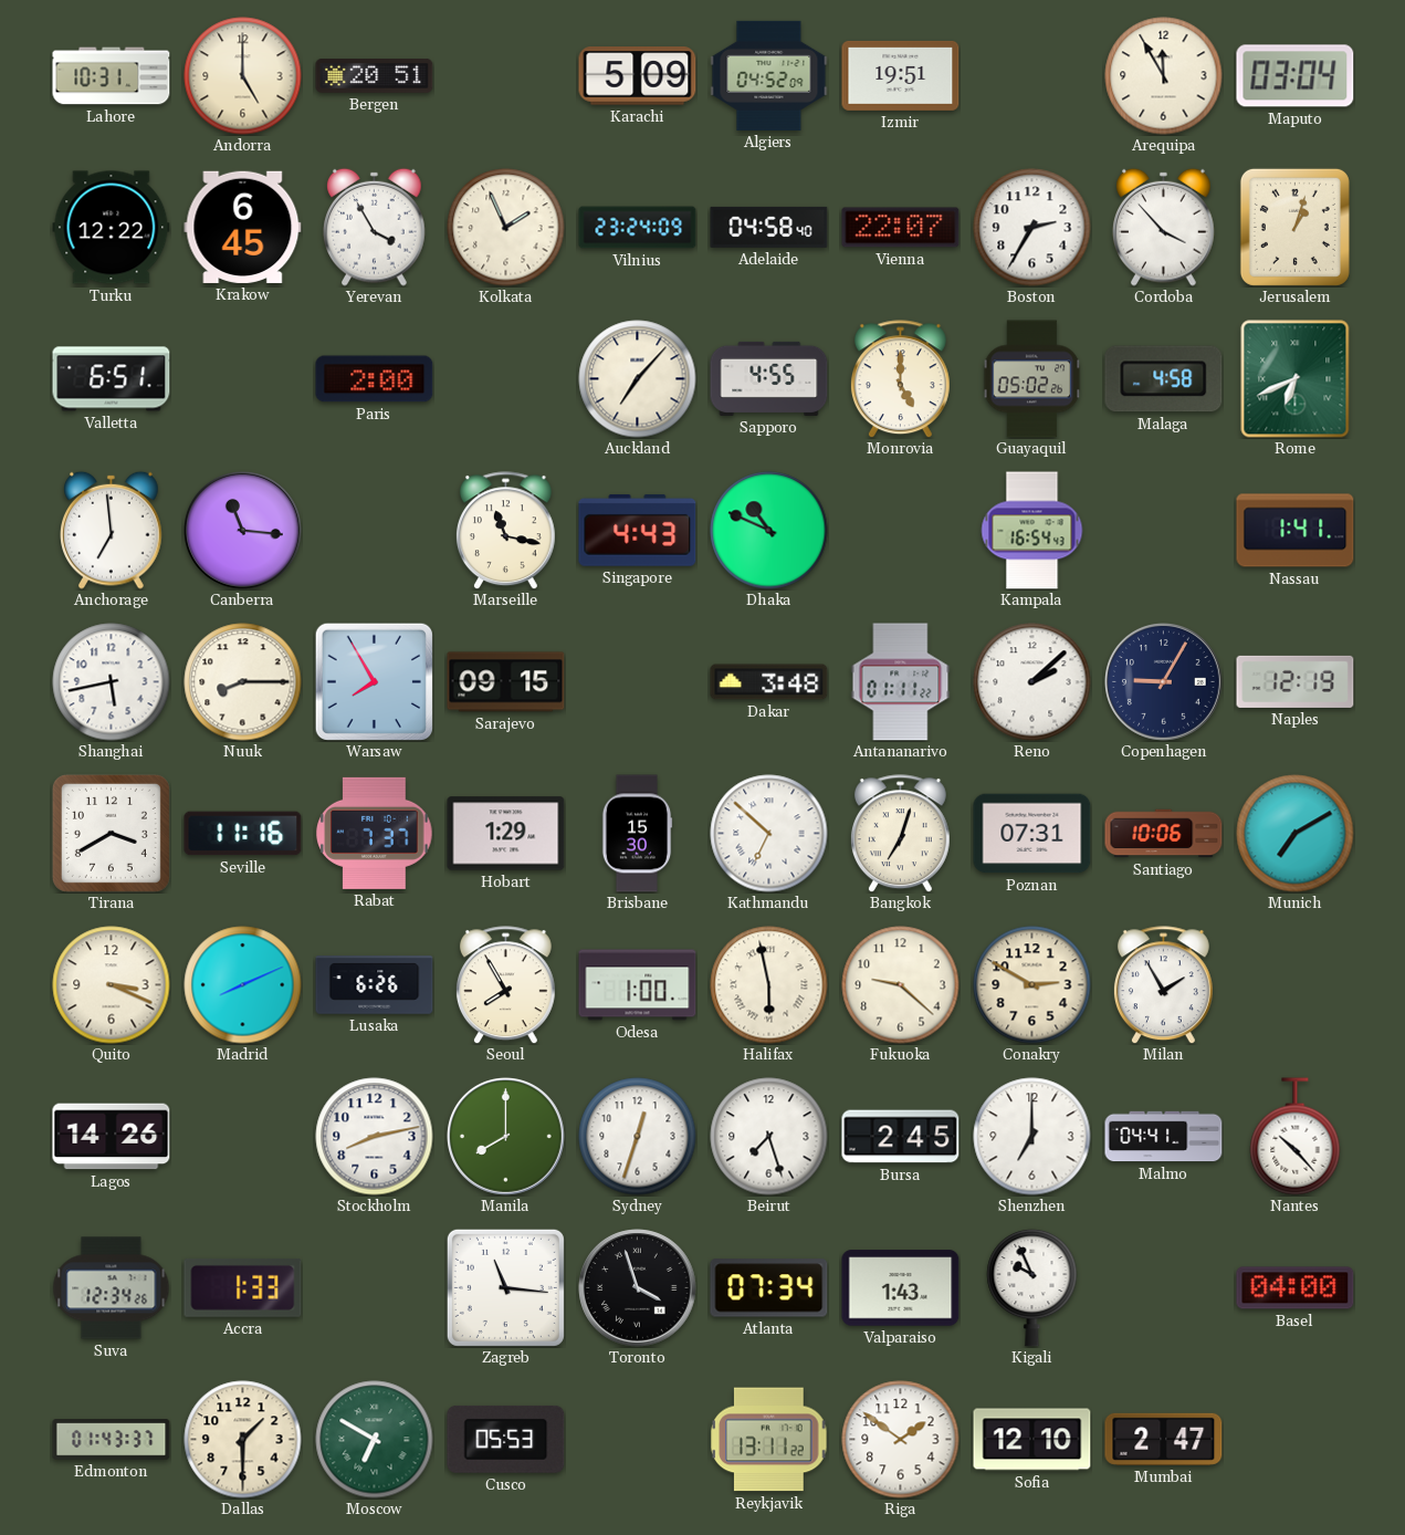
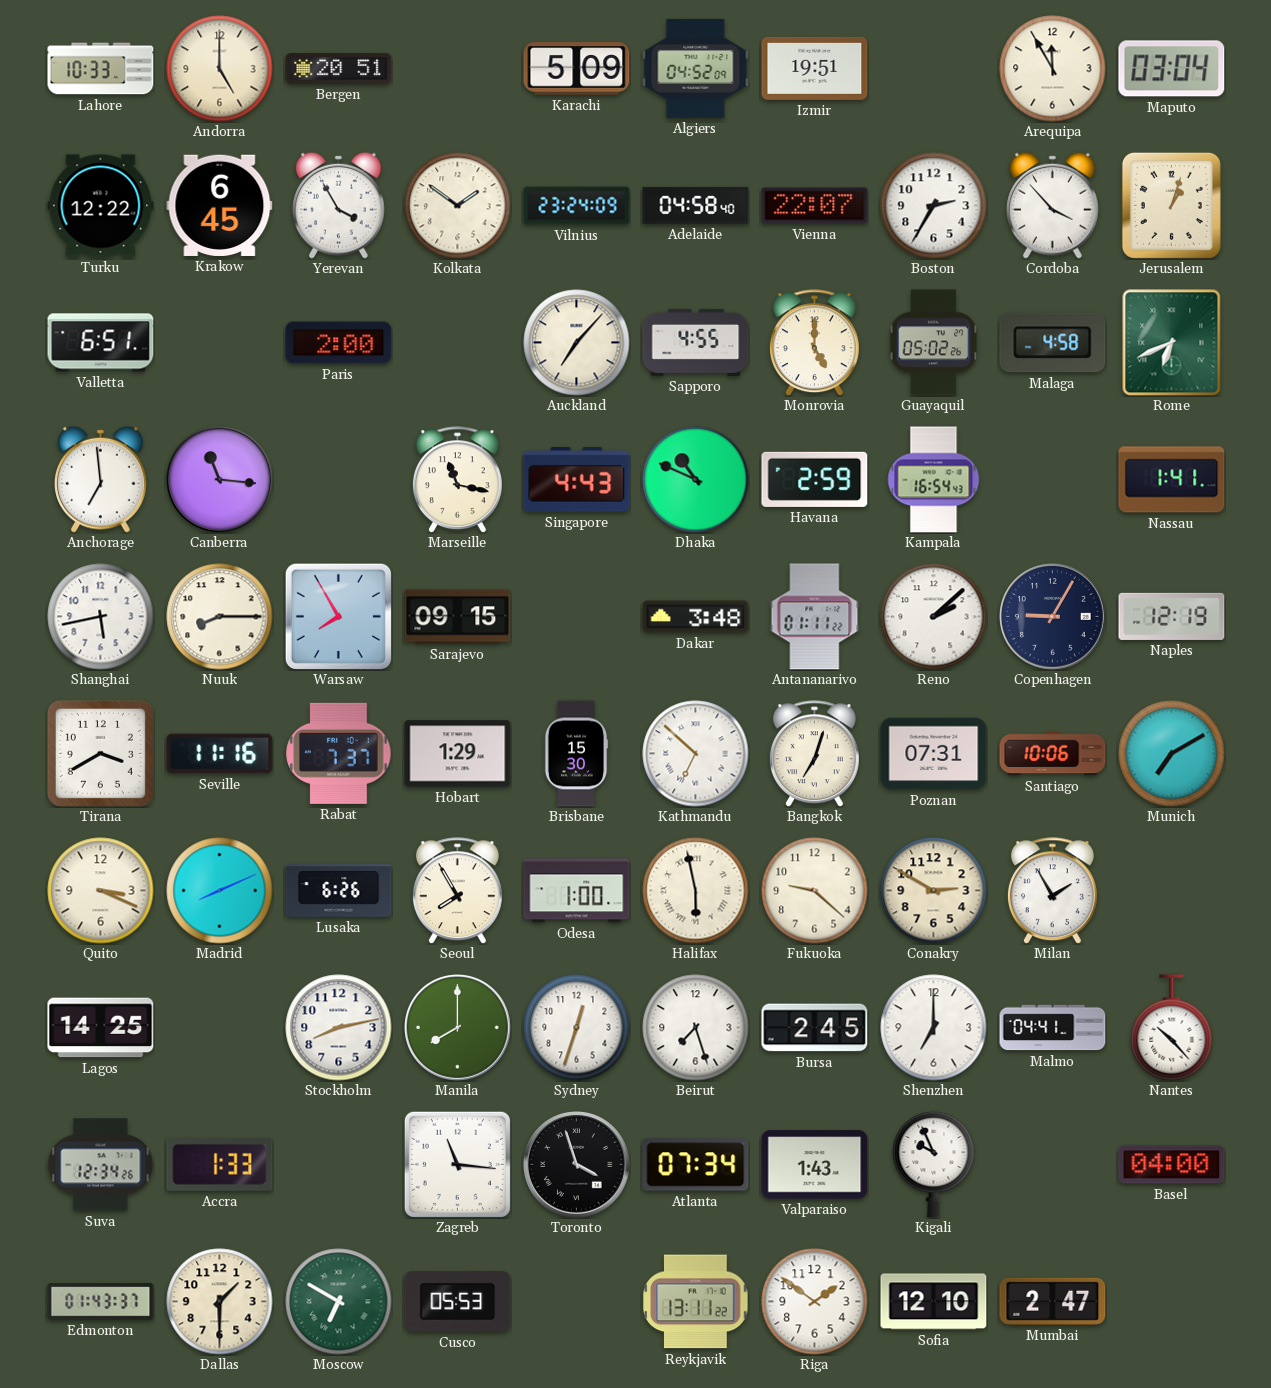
Lahore: 10:31 -> 10:33
Kolkata: 1:56 -> 1:51
Havana: none -> 2:59
Lagos: 14:26 -> 14:25
